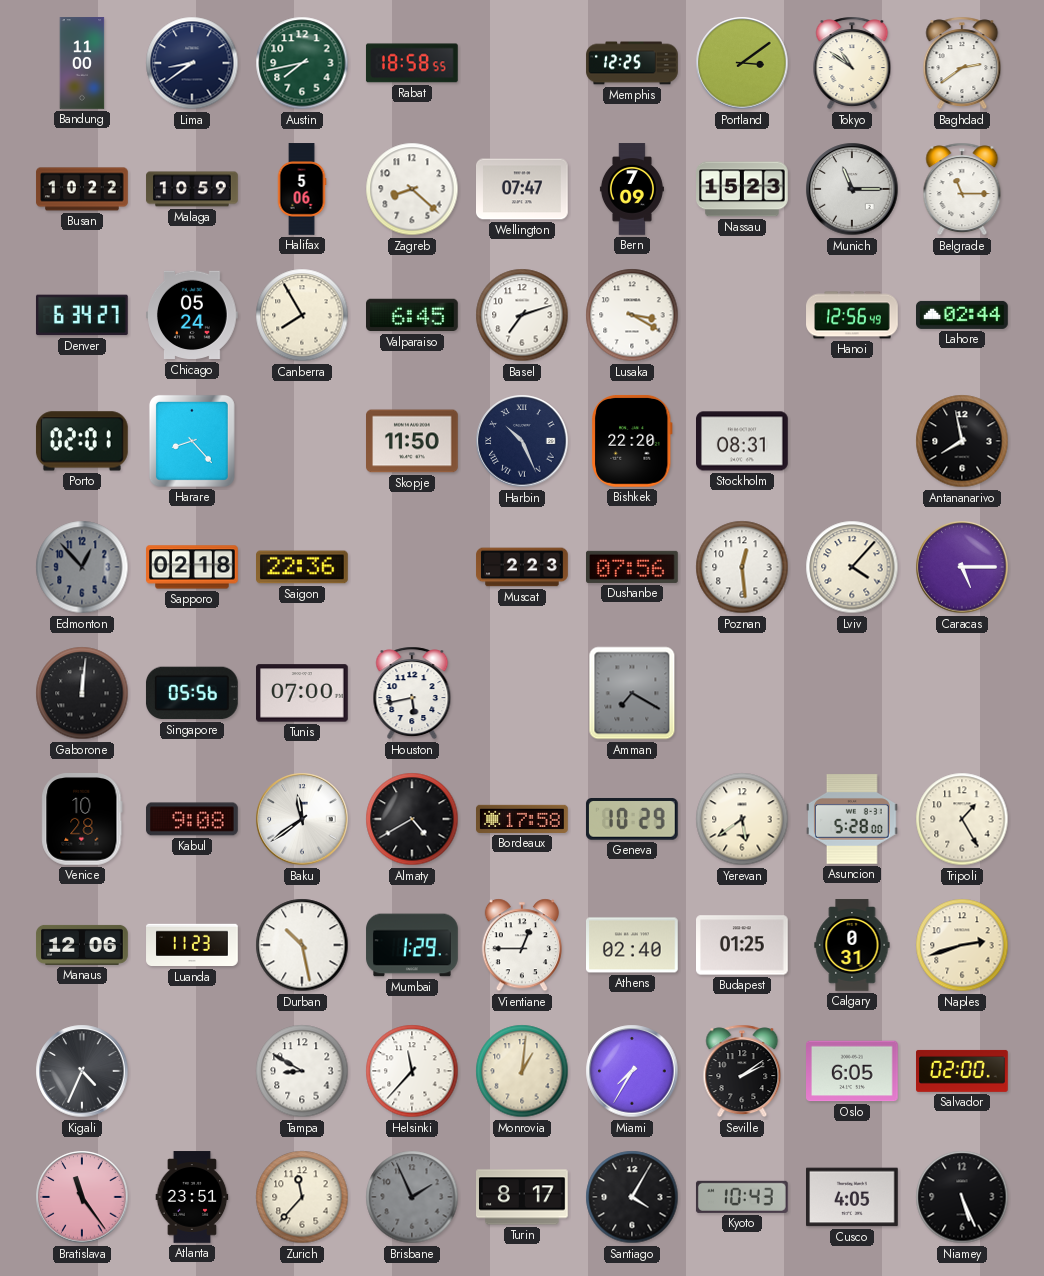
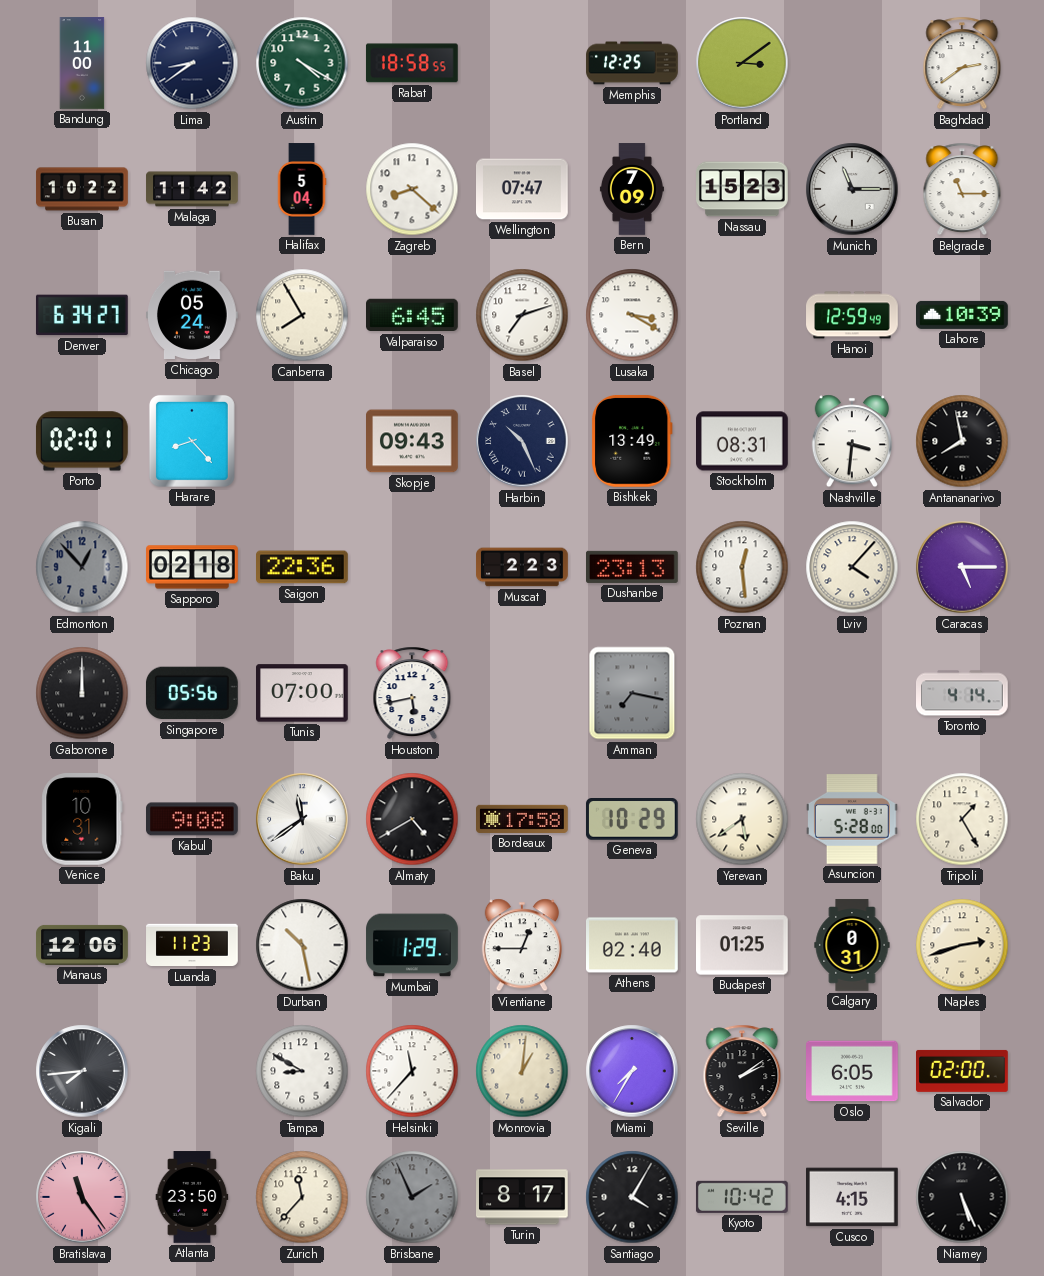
Austin: 7:43 -> 4:20
Tokyo: 10:51 -> none
Malaga: 10:59 -> 11:42
Halifax: 5:06 -> 5:04
Hanoi: 12:56 -> 12:59
Lahore: 02:44 -> 10:39
Skopje: 11:50 -> 09:43
Bishkek: 22:20 -> 13:49
Nashville: none -> 3:31
Dushanbe: 07:56 -> 23:13
Gaborone: 12:01 -> 12:00
Amman: 7:20 -> 7:17
Toronto: none -> 4:14
Venice: 10:28 -> 10:31
Kigali: 4:34 -> 7:44
Atlanta: 23:51 -> 23:50
Kyoto: 10:43 -> 10:42
Cusco: 4:05 -> 4:15
